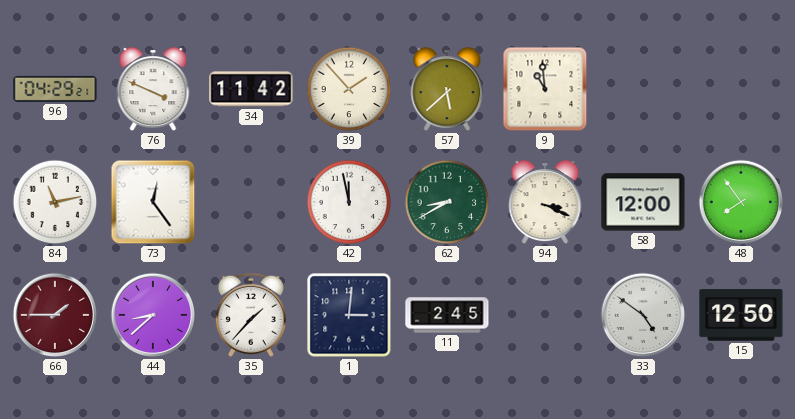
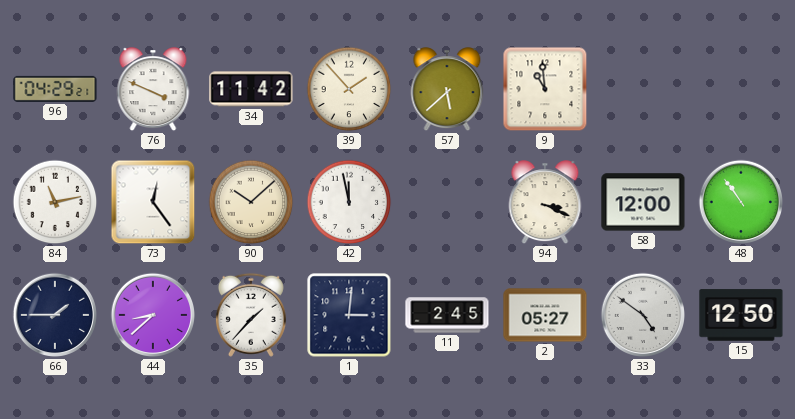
90: none -> 10:08
62: 8:40 -> none
48: 7:54 -> 10:54
66 dial: burgundy -> navy
2: none -> 05:27
